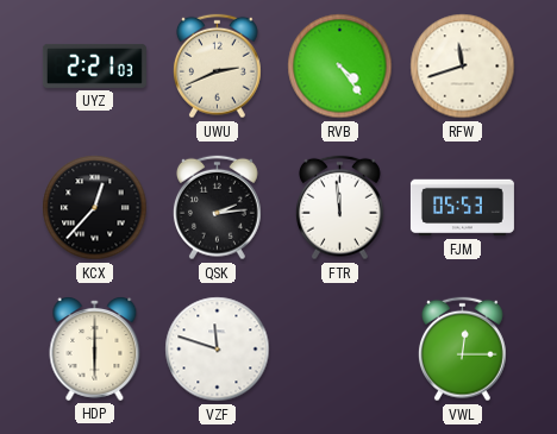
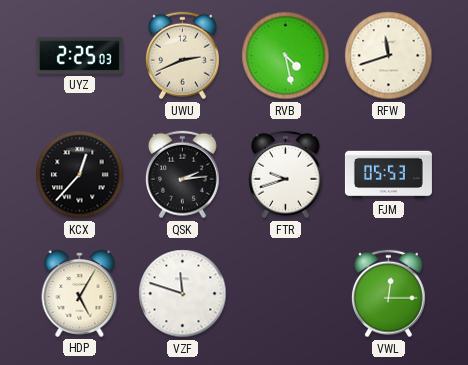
UYZ: 2:21 -> 2:25
RVB: 4:24 -> 4:28
FTR: 11:59 -> 9:42
HDP: 6:00 -> 5:05
